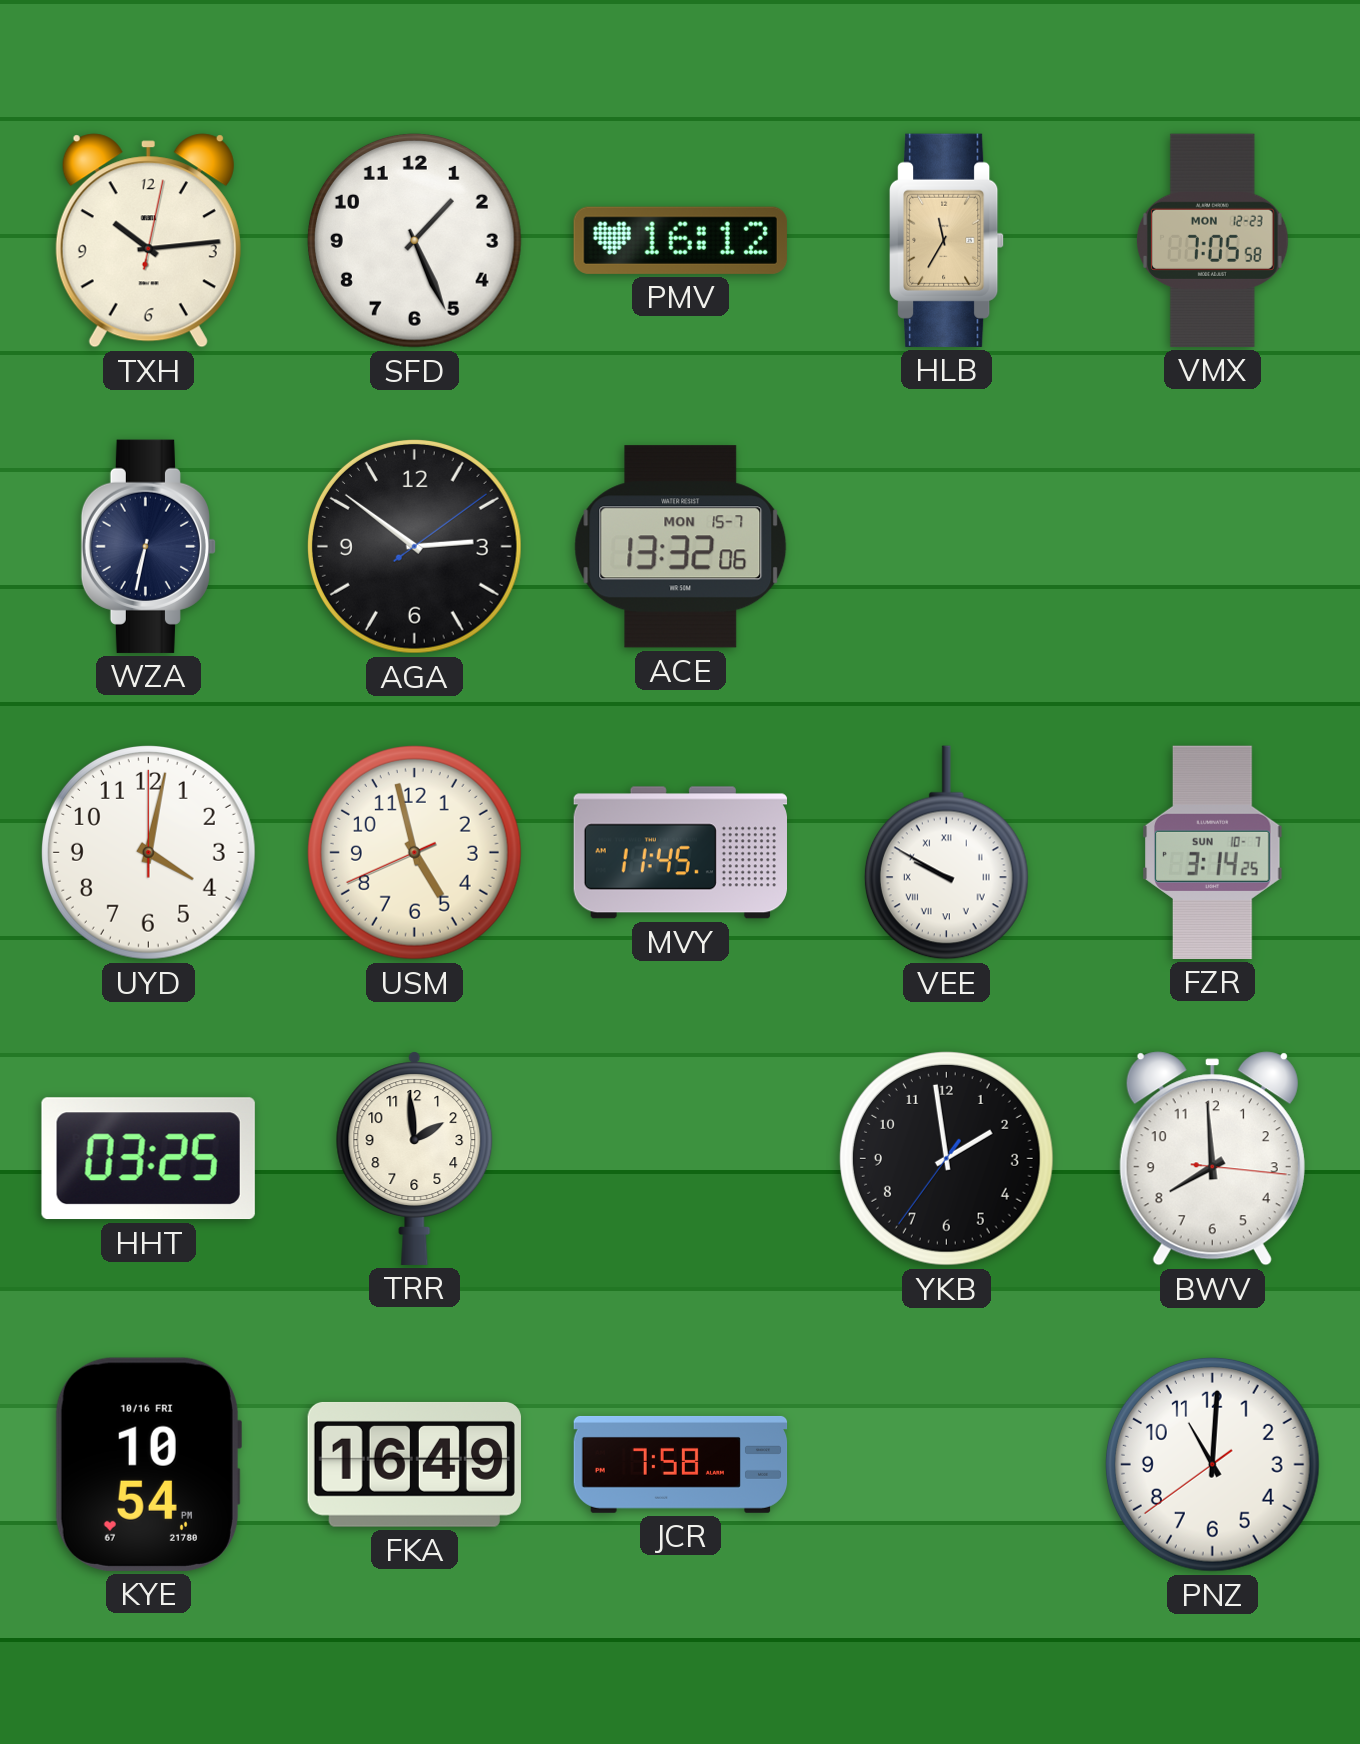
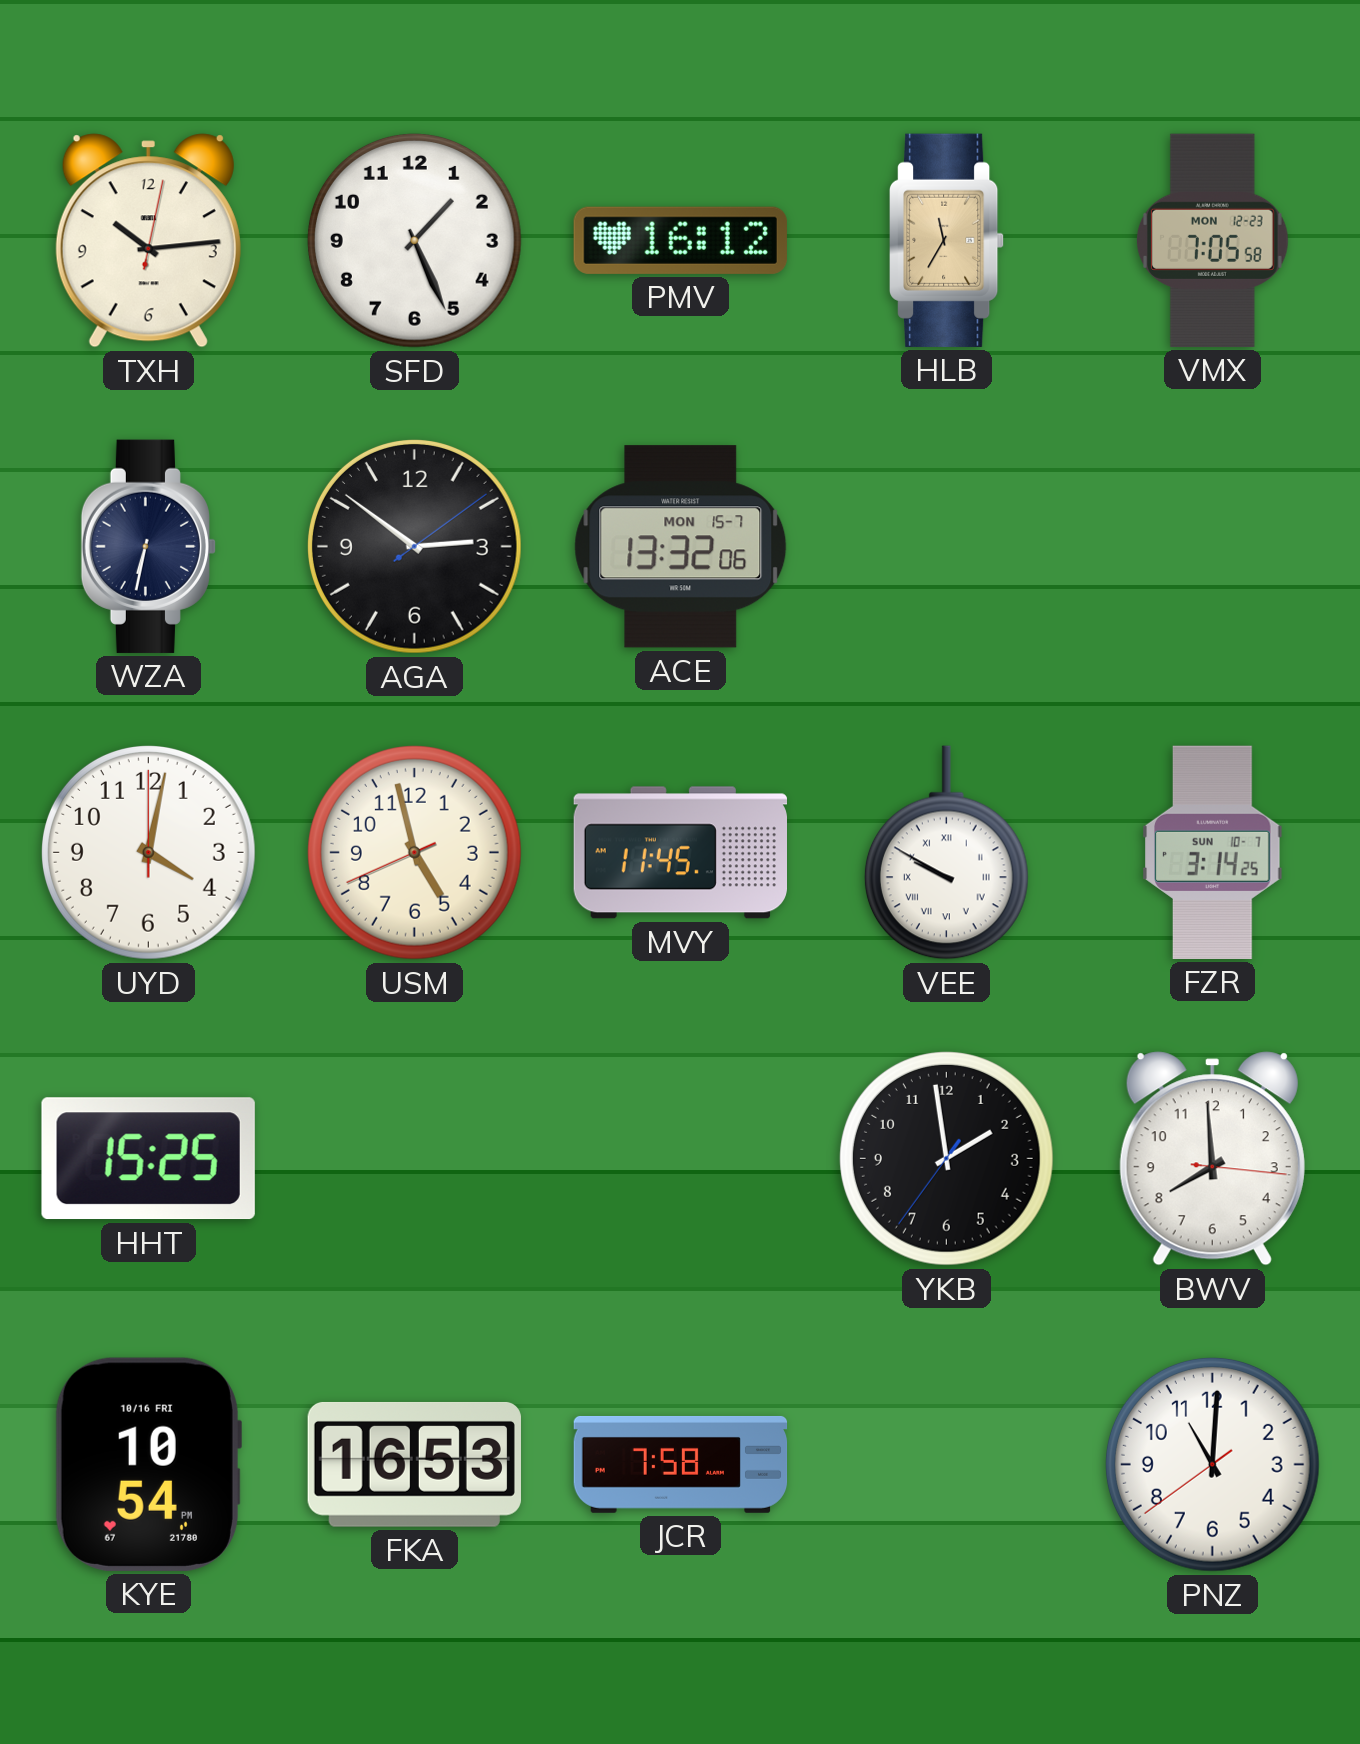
HHT: 03:25 -> 15:25
TRR: 1:59 -> none
FKA: 16:49 -> 16:53
